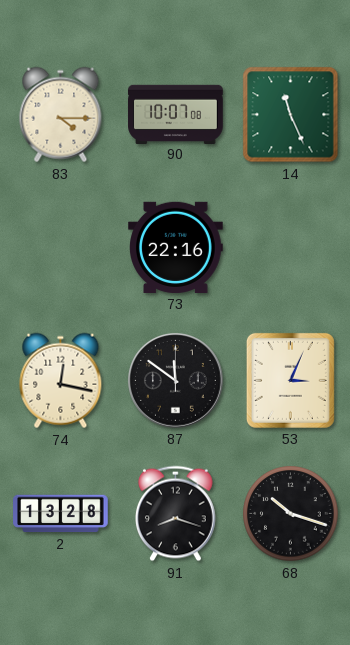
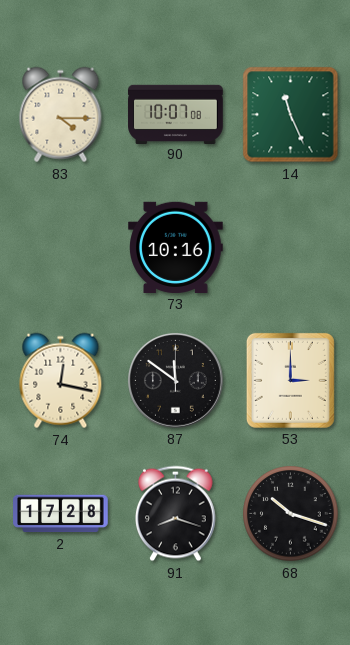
73: 22:16 -> 10:16
53: 3:04 -> 3:00
2: 13:28 -> 17:28
